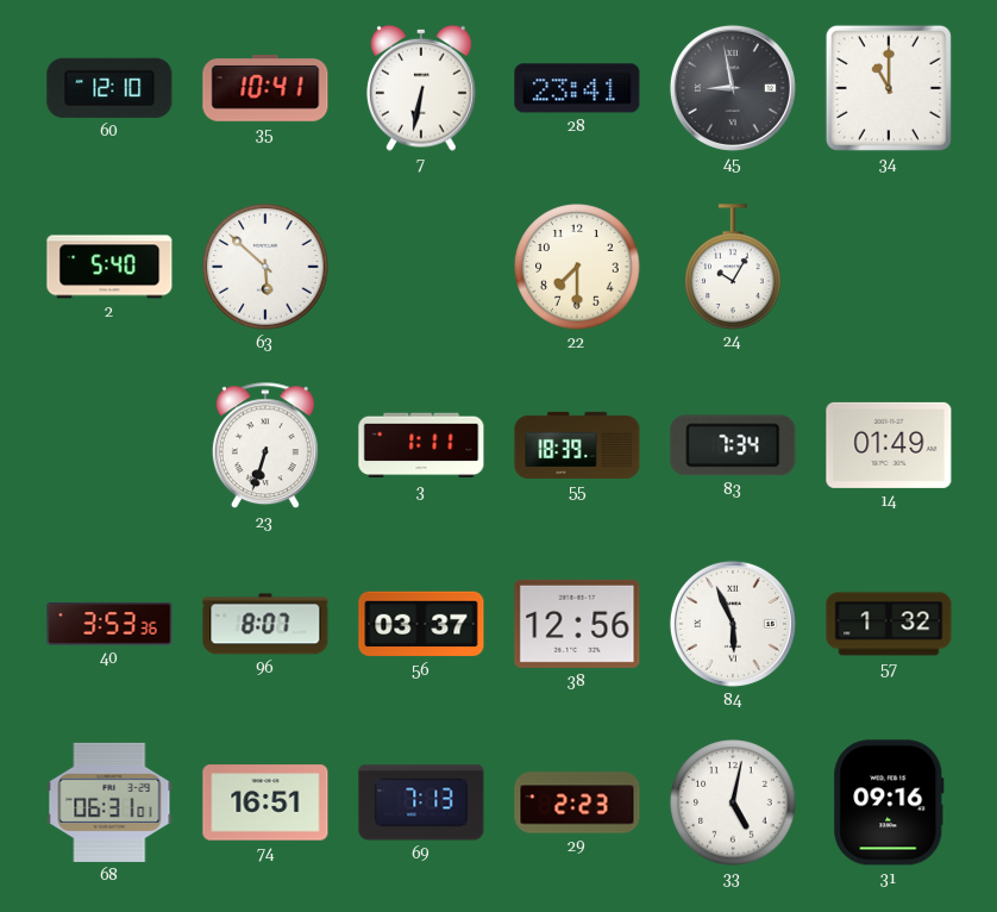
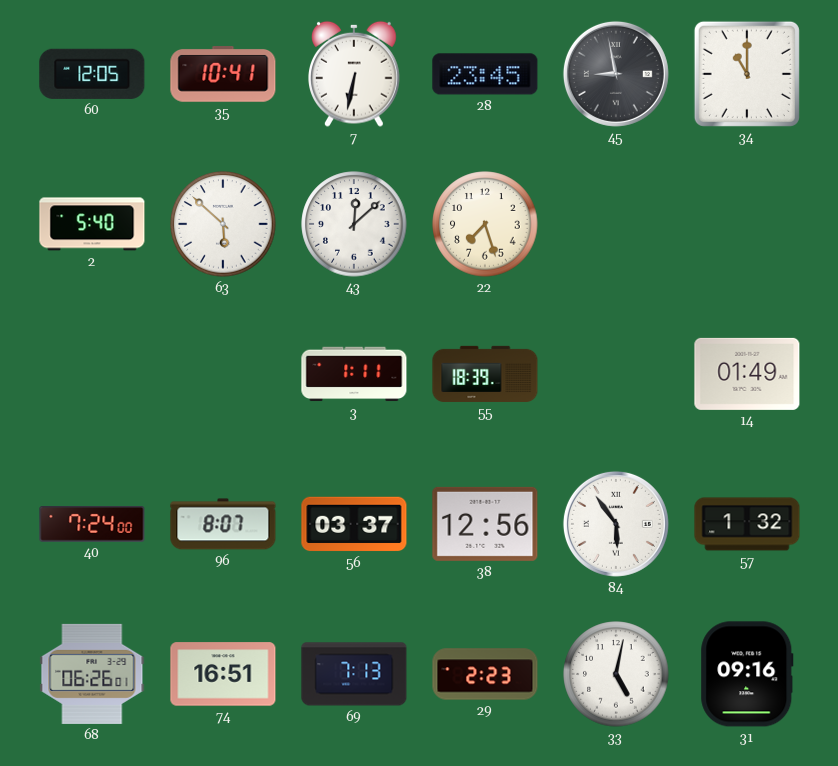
60: 12:10 -> 12:05
28: 23:41 -> 23:45
43: none -> 12:08
22: 7:30 -> 7:27
24: 10:05 -> none
23: 6:33 -> none
83: 7:34 -> none
40: 3:53 -> 7:24
84: 5:56 -> 5:54
68: 06:31 -> 06:26
